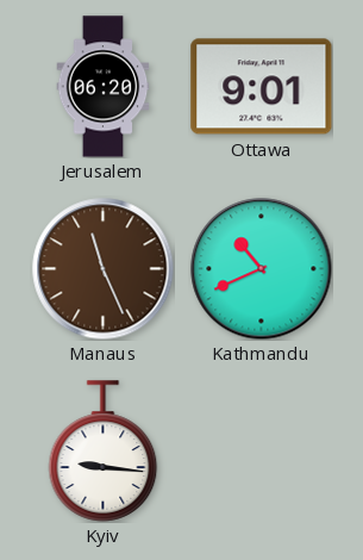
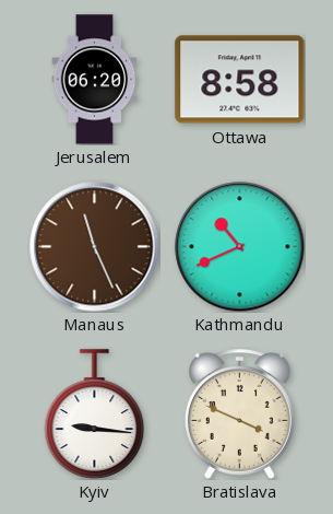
Ottawa: 9:01 -> 8:58
Bratislava: none -> 3:49
